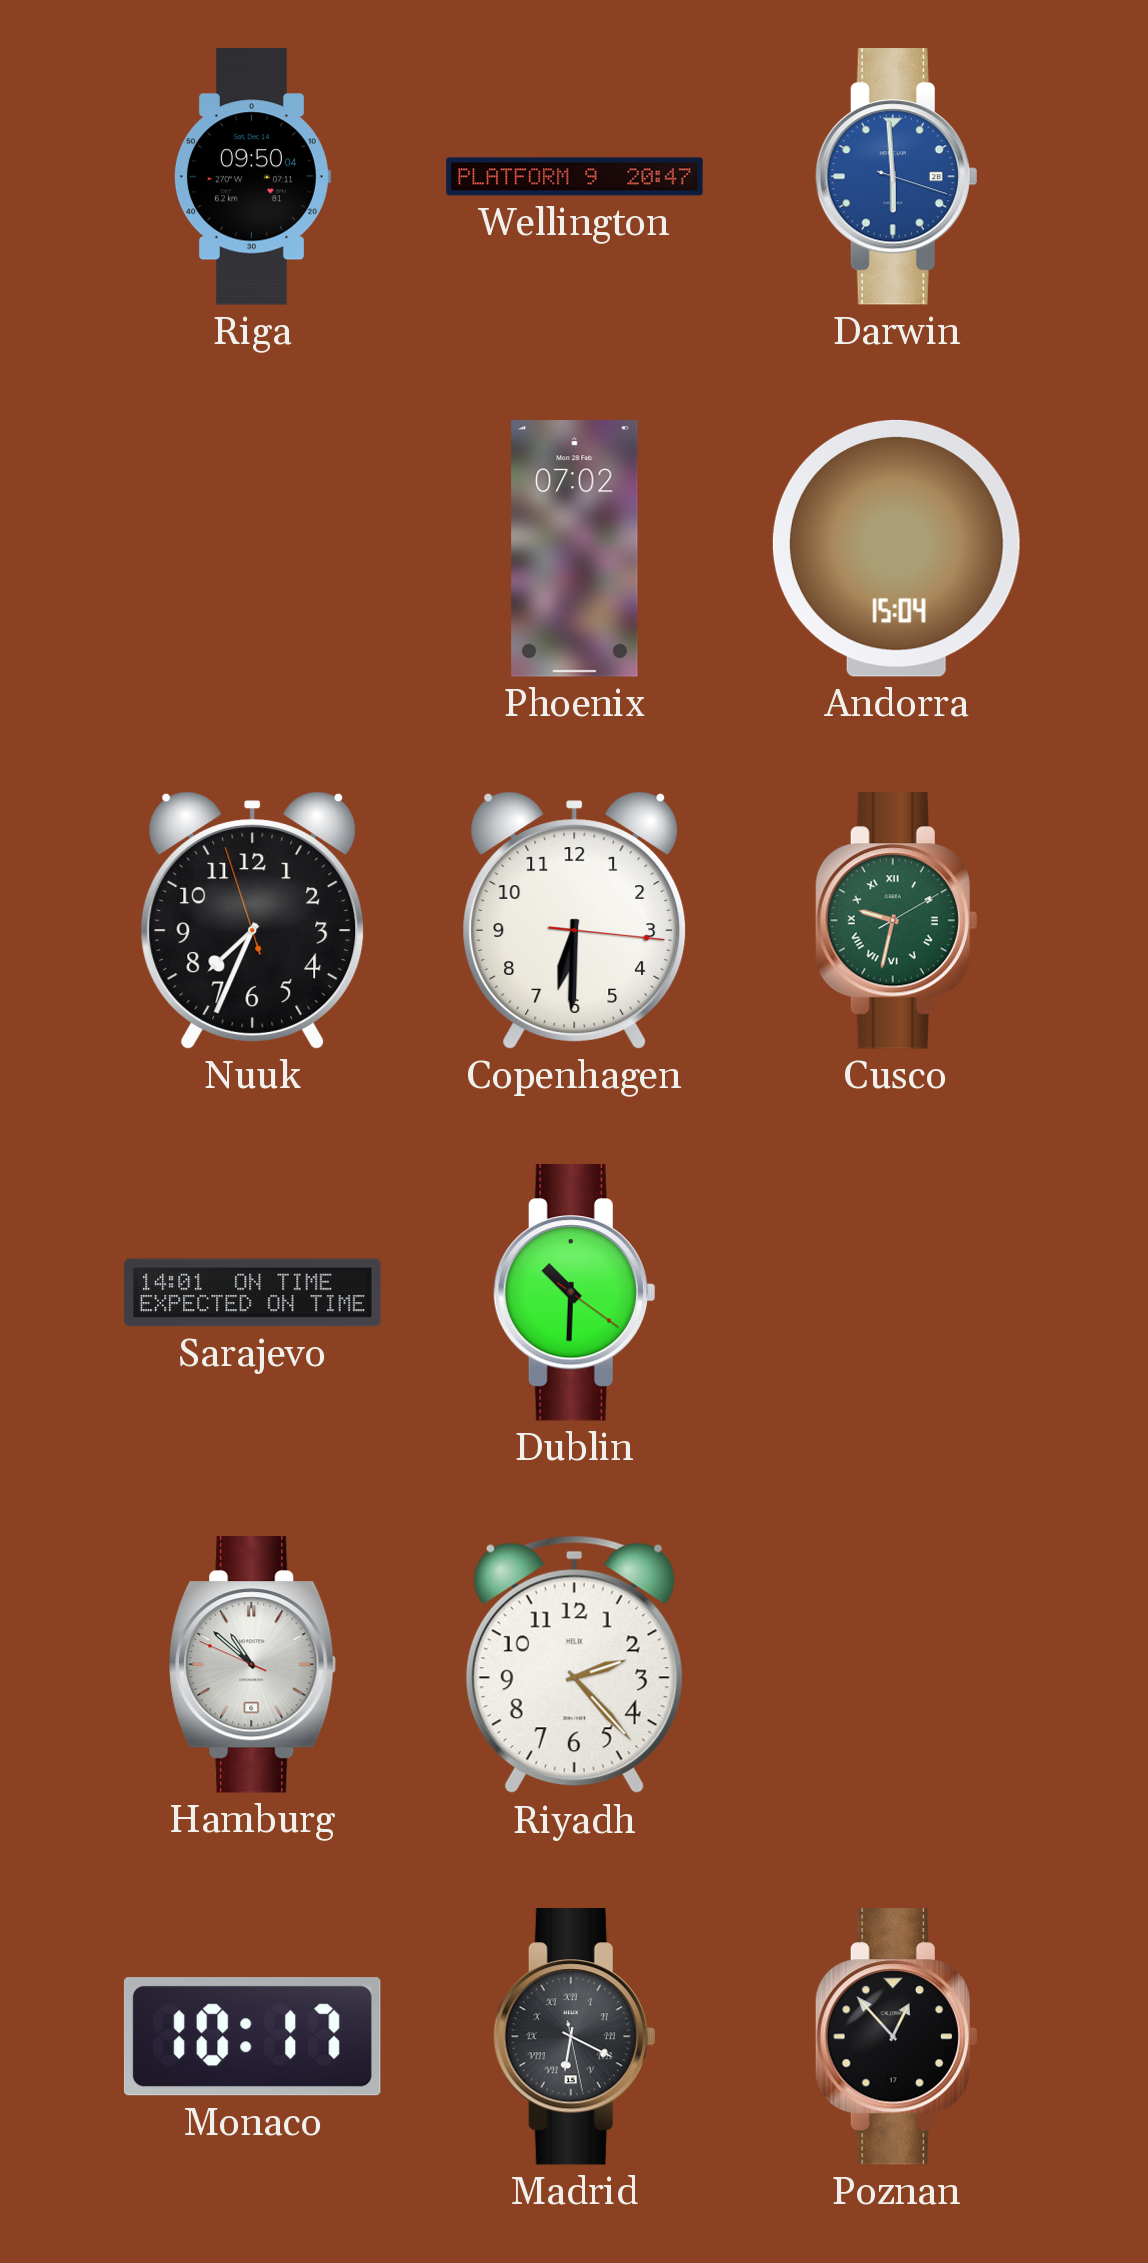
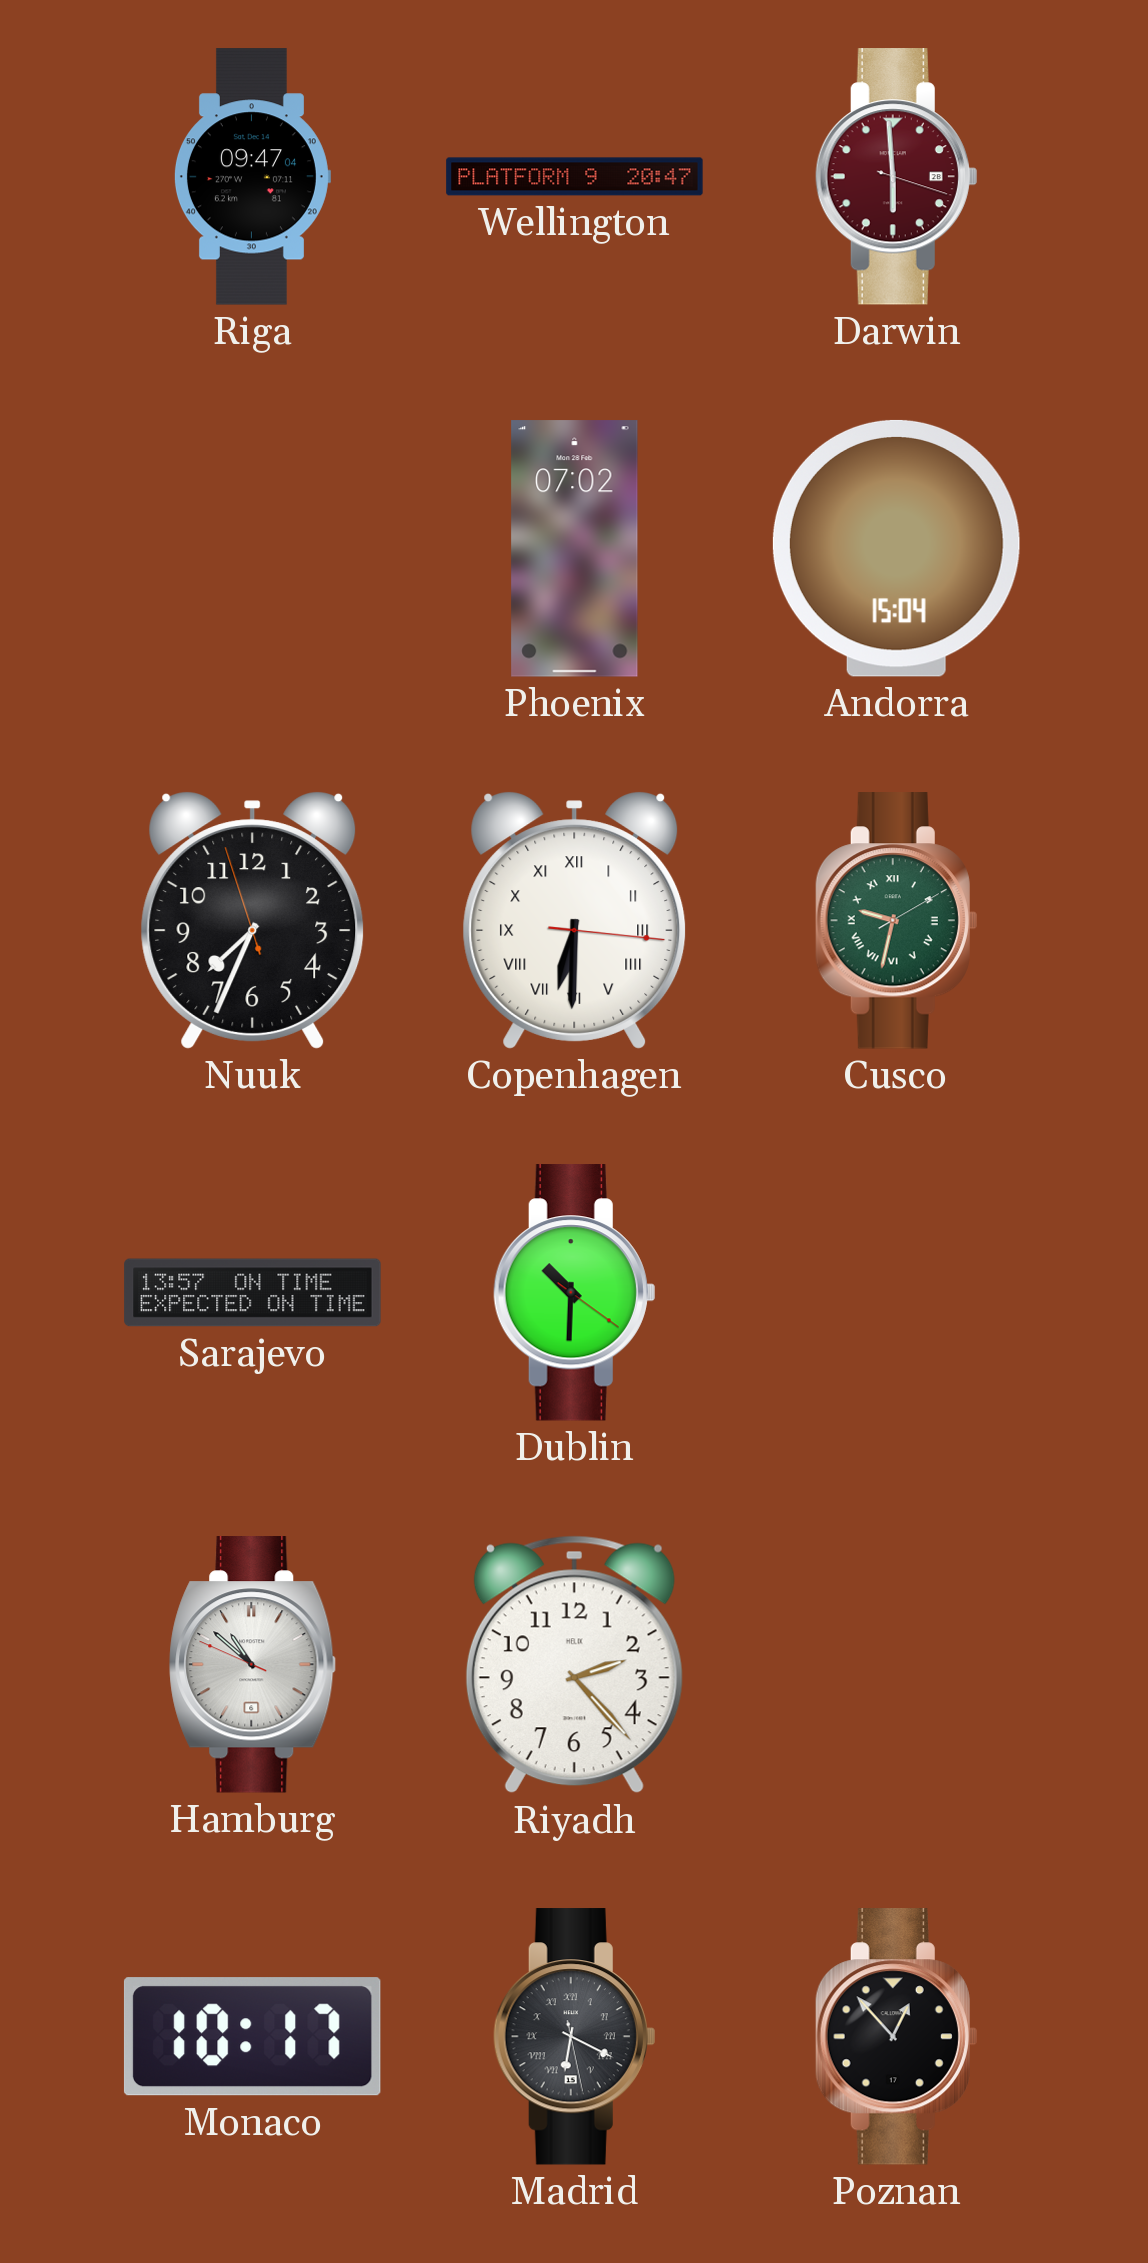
Riga: 09:50 -> 09:47
Darwin dial: blue -> burgundy
Copenhagen numerals: Arabic -> Roman
Sarajevo: 14:01 -> 13:57
